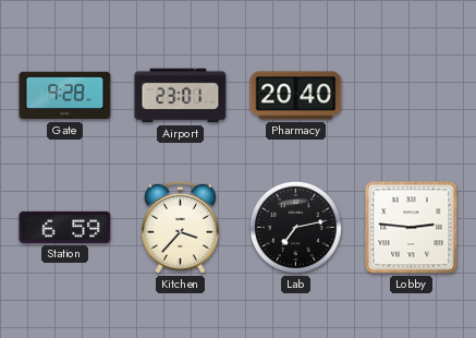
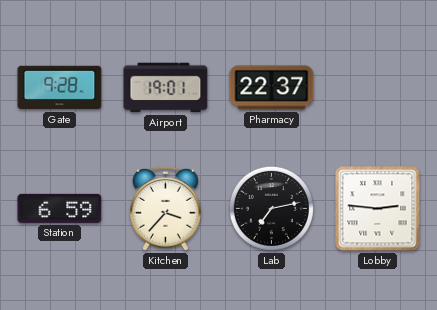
Airport: 23:01 -> 19:01
Pharmacy: 20:40 -> 22:37
